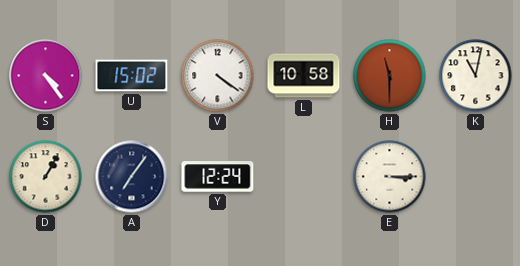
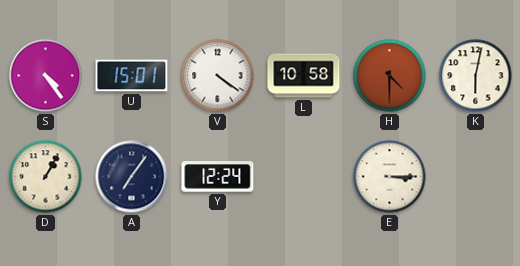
U: 15:02 -> 15:01
H: 11:30 -> 4:30
K: 11:02 -> 6:02
